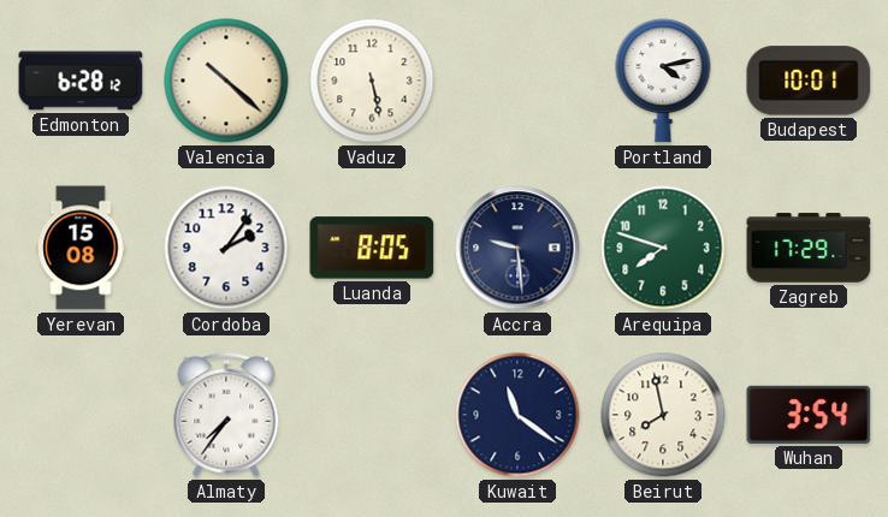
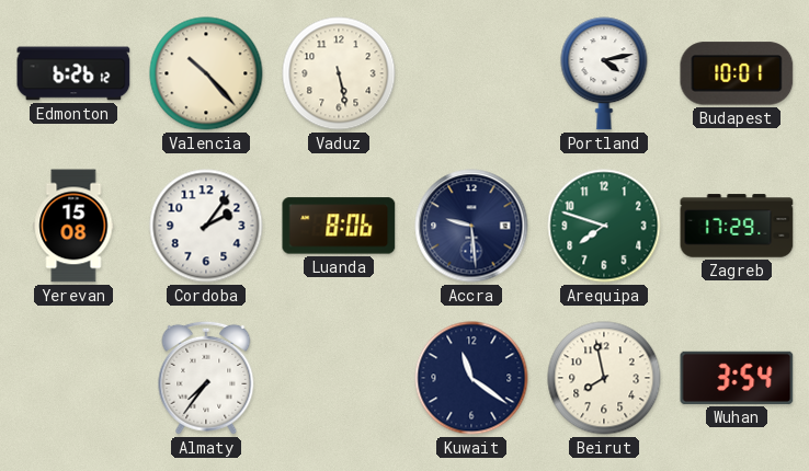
Edmonton: 6:28 -> 6:26
Valencia: 10:22 -> 10:23
Luanda: 8:05 -> 8:06
